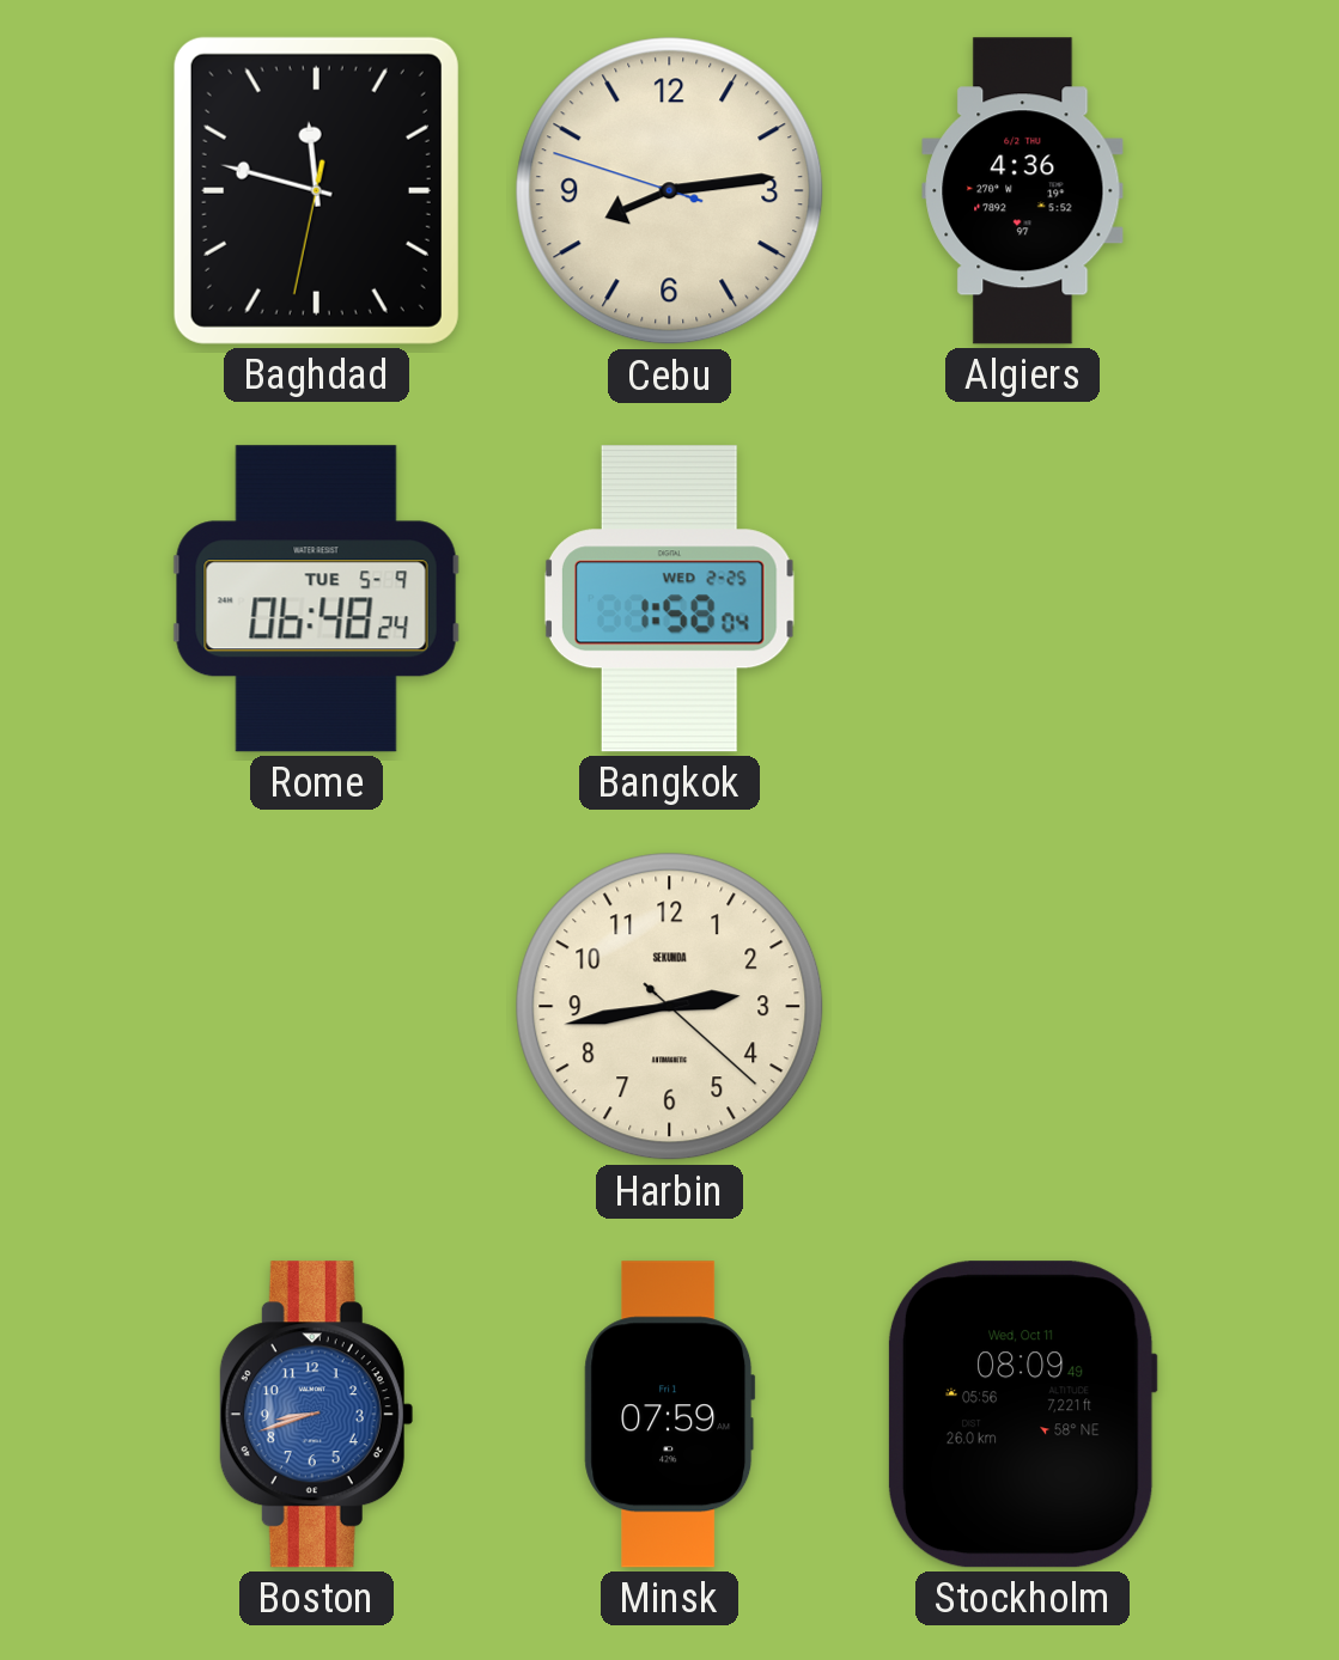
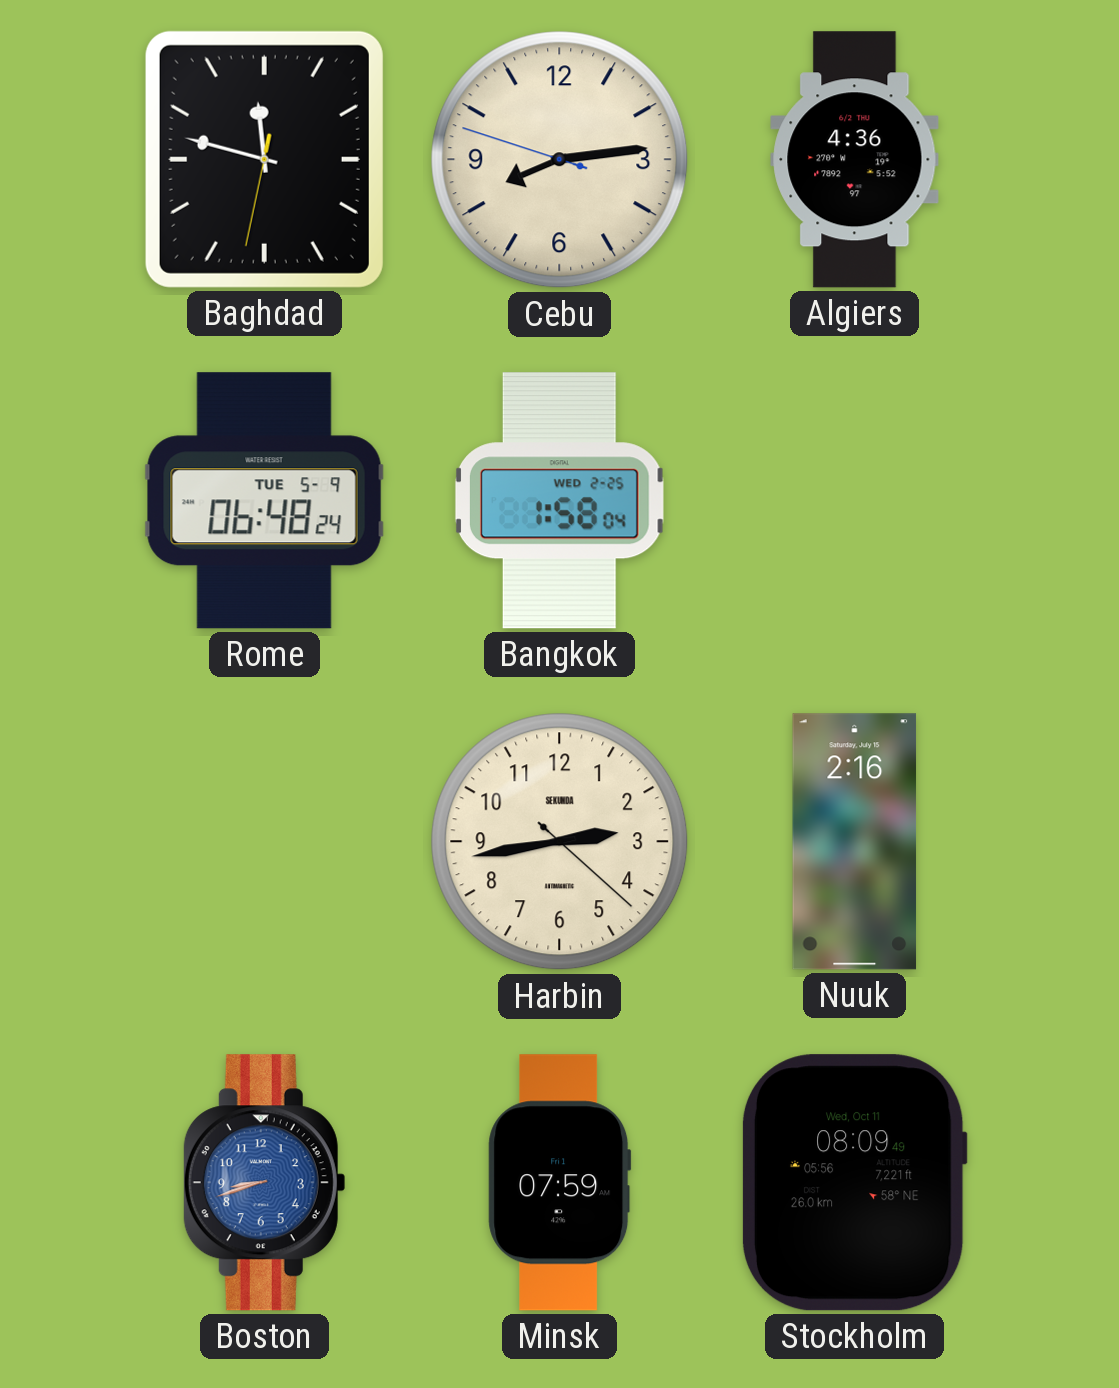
Nuuk: none -> 2:16
